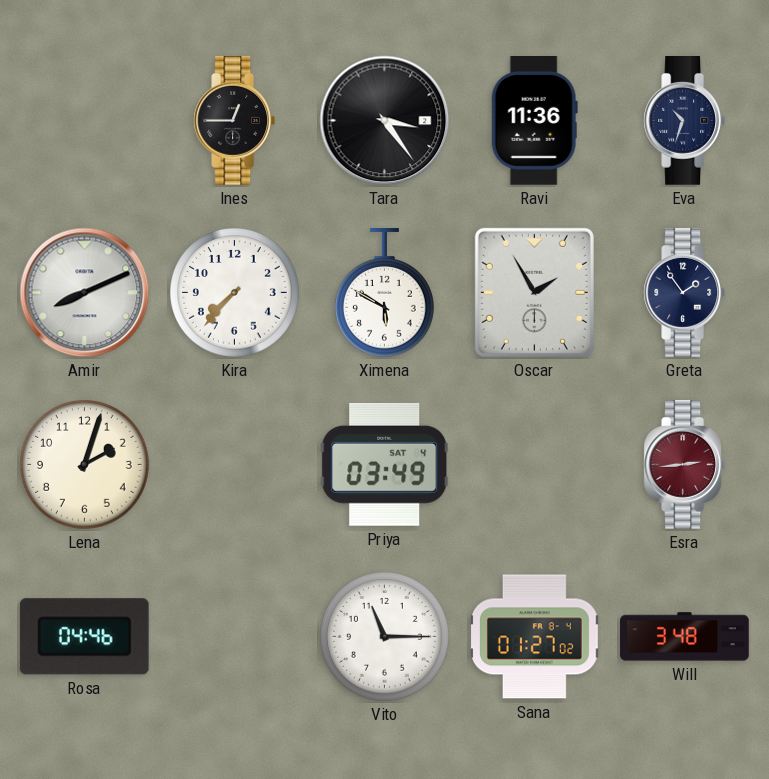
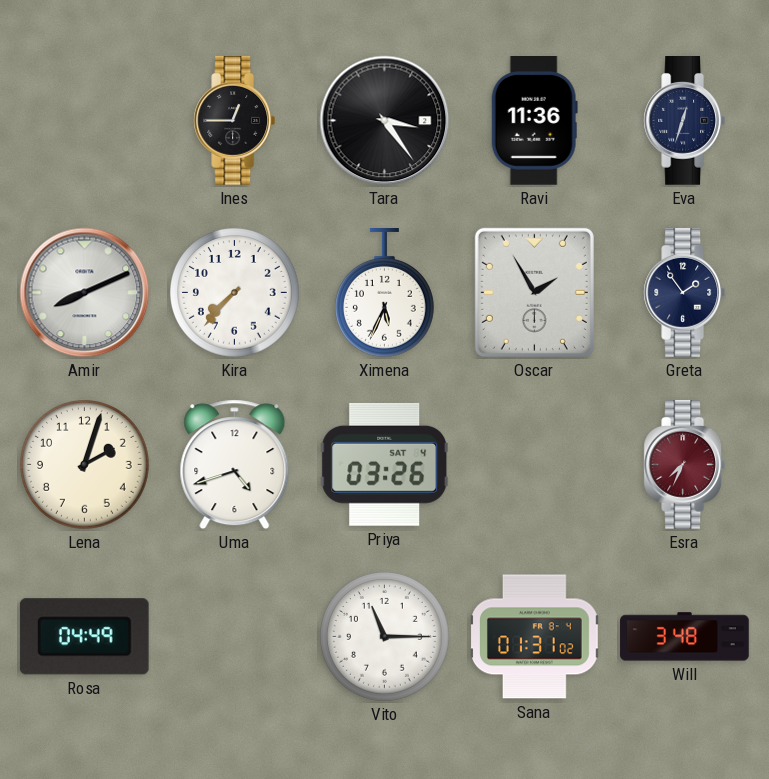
Eva: 10:33 -> 12:33
Ximena: 5:50 -> 5:34
Uma: none -> 4:42
Priya: 03:49 -> 03:26
Esra: 2:44 -> 7:34
Rosa: 04:46 -> 04:49
Sana: 01:27 -> 01:31
